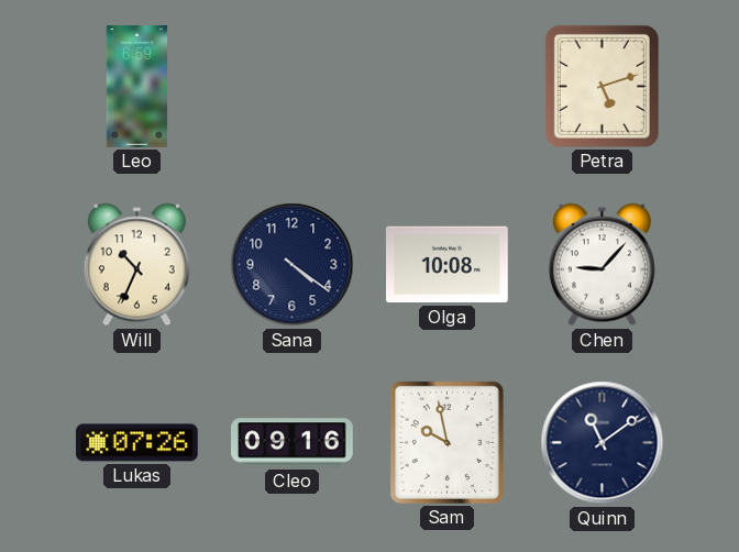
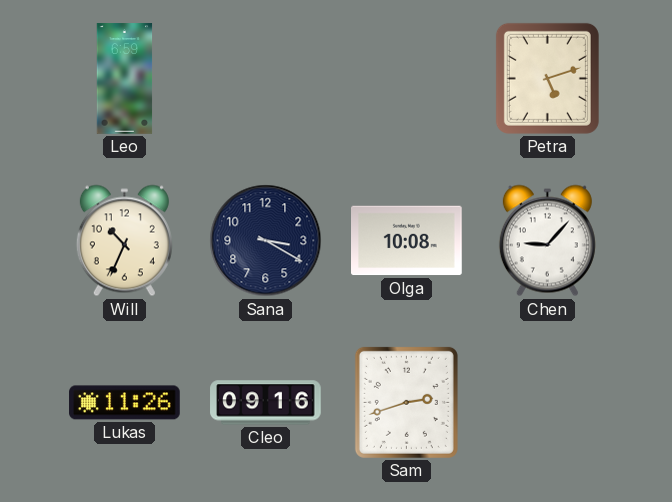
Sana: 4:21 -> 3:20
Lukas: 07:26 -> 11:26
Sam: 9:58 -> 2:42
Quinn: 11:09 -> none
